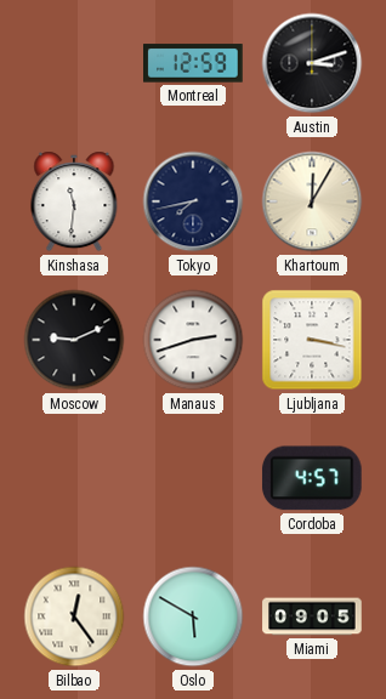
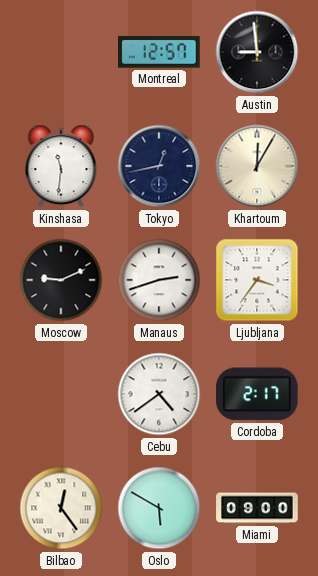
Montreal: 12:59 -> 12:57
Austin: 3:12 -> 8:59
Tokyo: 7:43 -> 12:43
Ljubljana: 3:17 -> 3:36
Cebu: none -> 4:39
Cordoba: 4:57 -> 2:17
Miami: 09:05 -> 09:00
